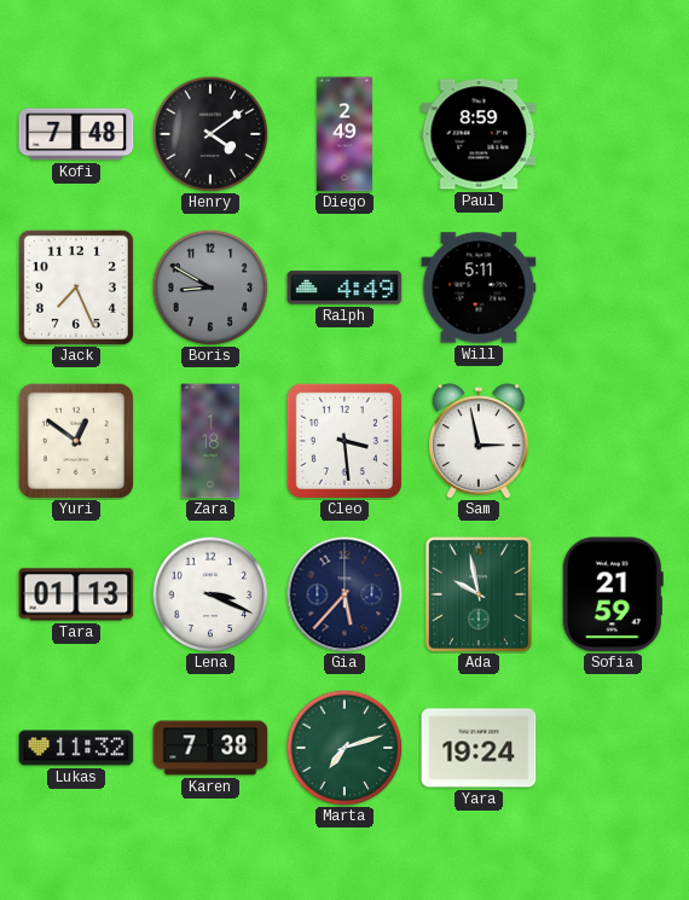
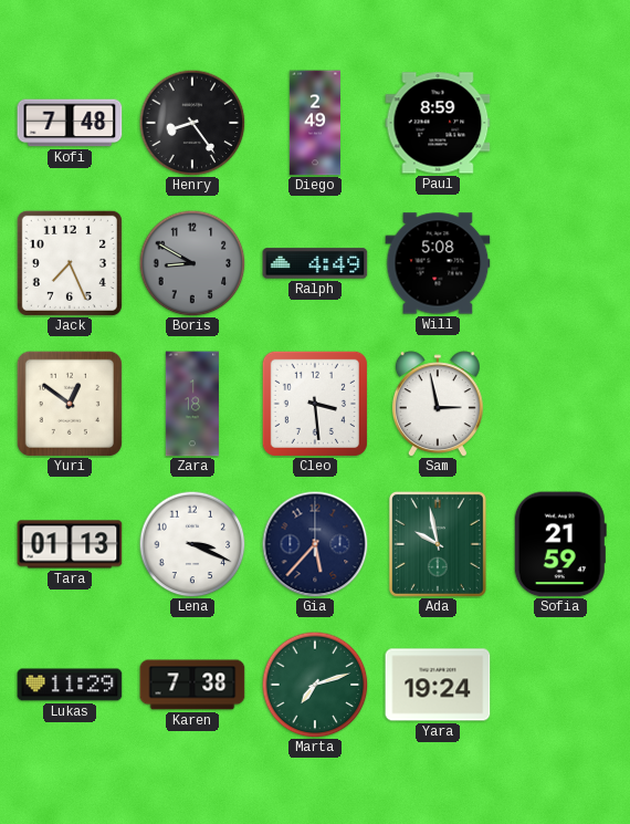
Henry: 4:09 -> 8:24
Will: 5:11 -> 5:08
Lukas: 11:32 -> 11:29
